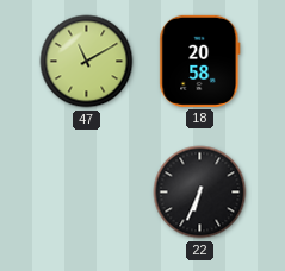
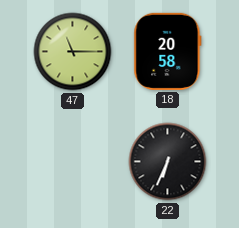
47: 11:10 -> 11:15
